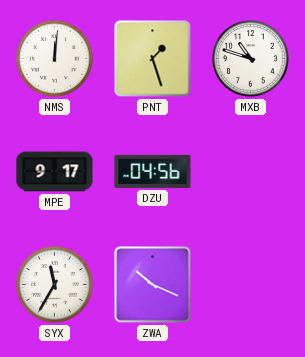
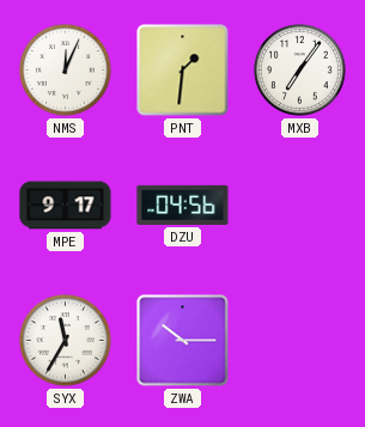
NMS: 12:01 -> 12:04
PNT: 1:27 -> 1:31
MXB: 10:48 -> 7:06
ZWA: 10:19 -> 10:15
